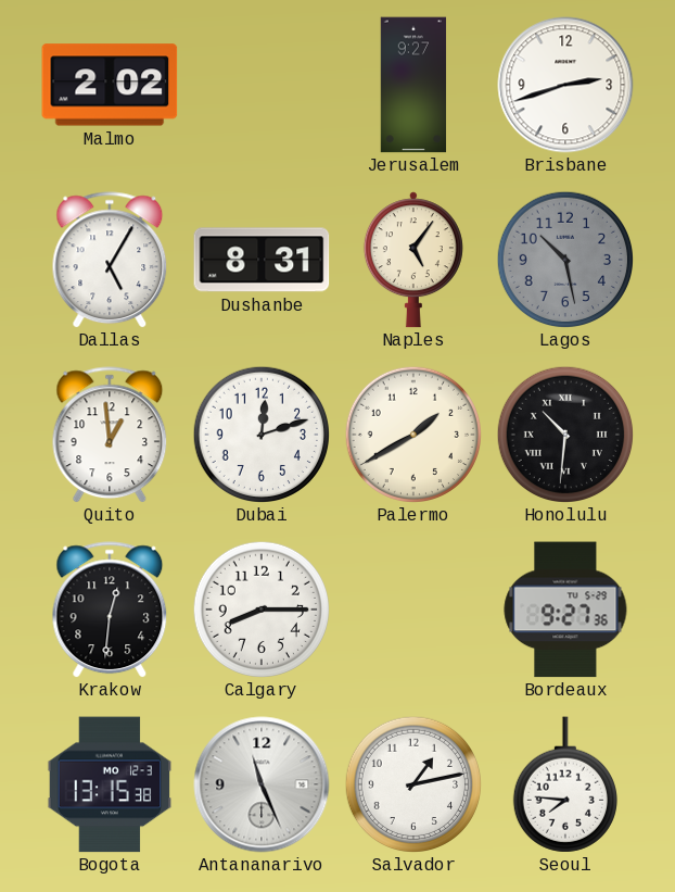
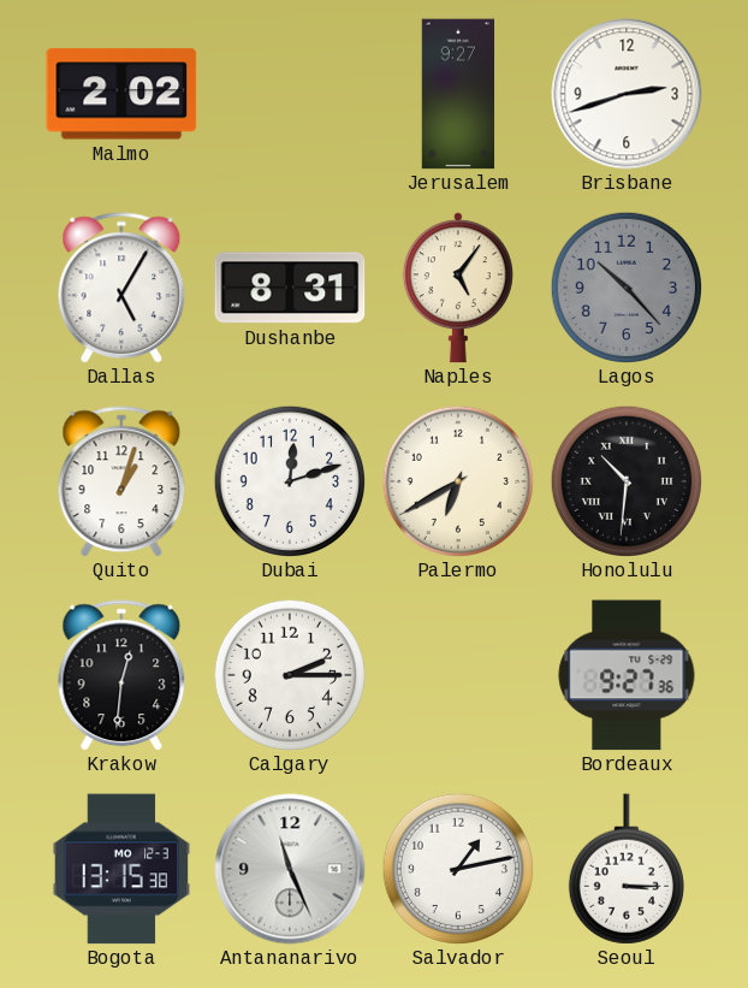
Lagos: 10:28 -> 10:23
Quito: 12:59 -> 1:03
Palermo: 1:40 -> 6:40
Calgary: 8:15 -> 2:15
Seoul: 7:46 -> 3:15
